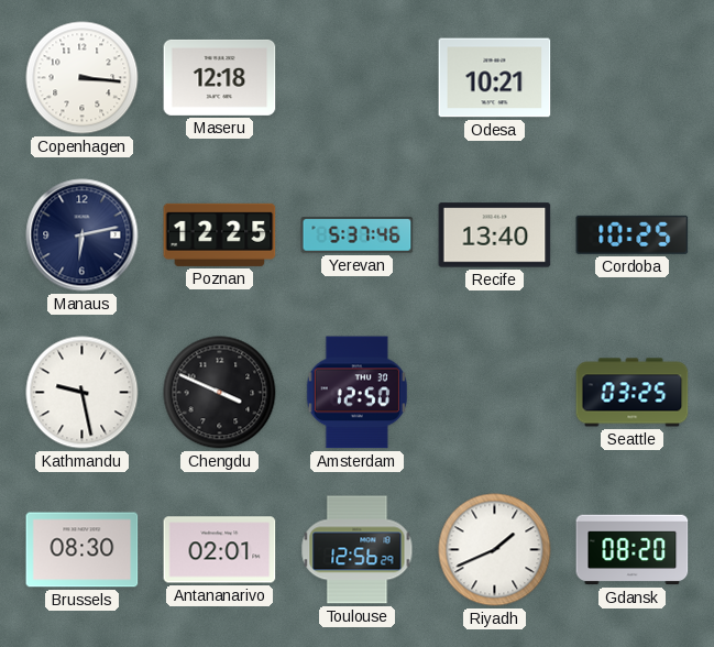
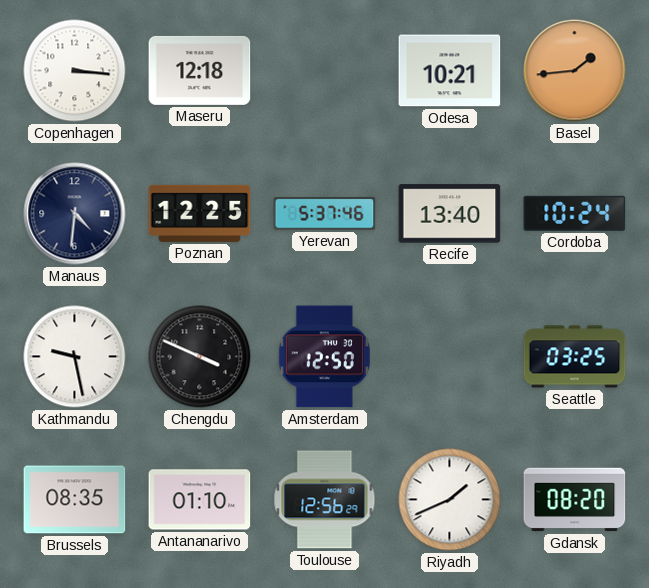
Basel: none -> 1:44
Manaus: 6:13 -> 4:31
Cordoba: 10:25 -> 10:24
Brussels: 08:30 -> 08:35
Antananarivo: 02:01 -> 01:10
